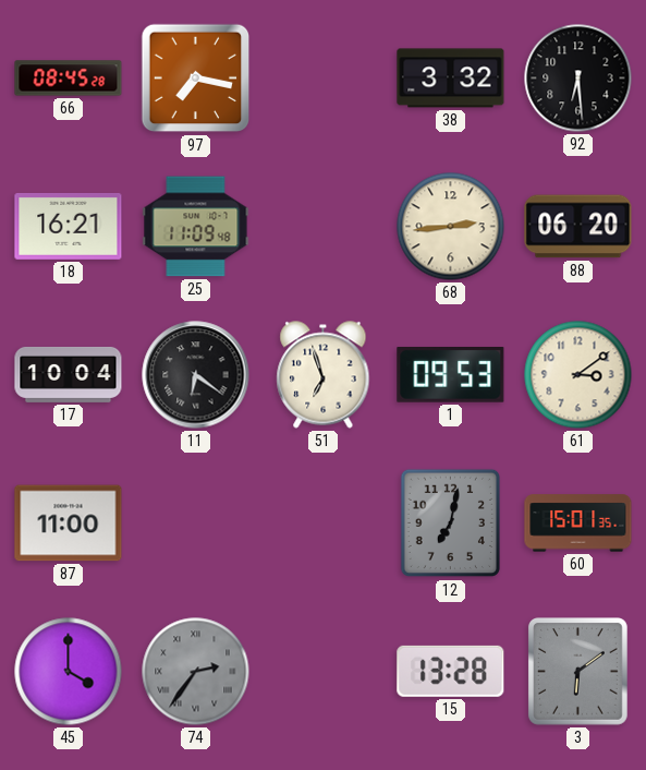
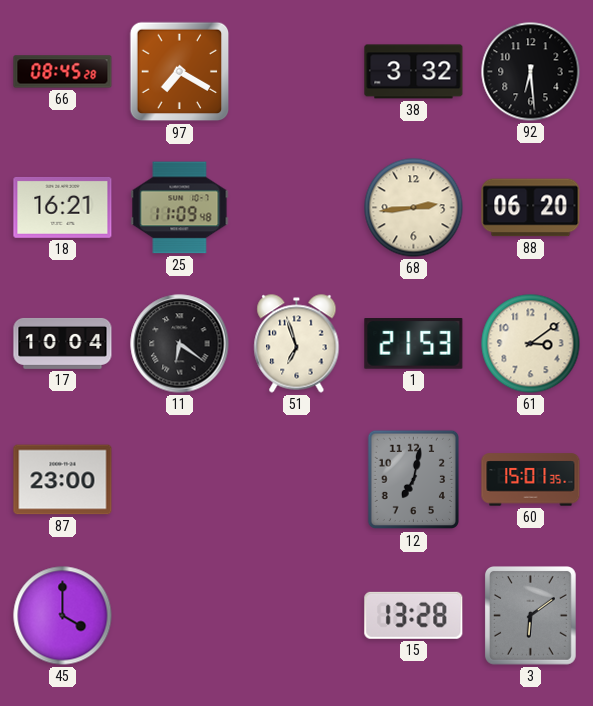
97: 7:17 -> 7:20
1: 09:53 -> 21:53
87: 11:00 -> 23:00
74: 2:36 -> none
